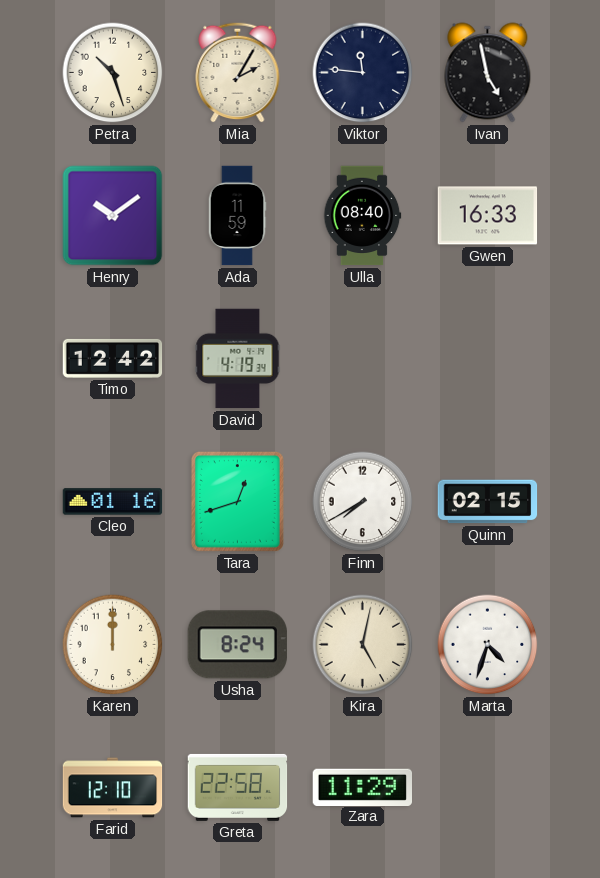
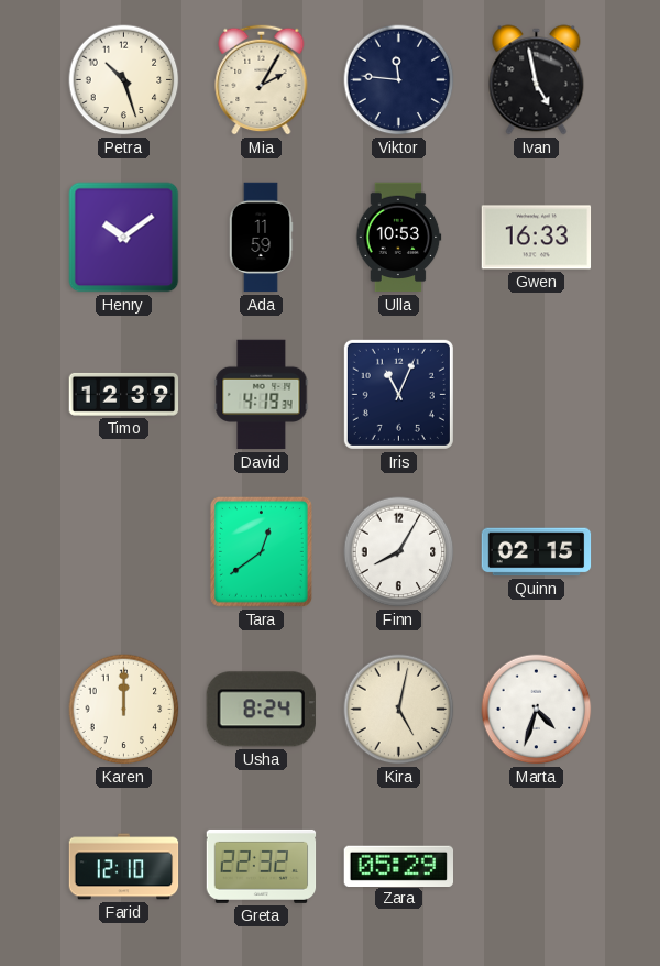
Ulla: 08:40 -> 10:53
Timo: 12:42 -> 12:39
Iris: none -> 11:04
Cleo: 01:16 -> none
Tara: 12:42 -> 12:39
Finn: 7:40 -> 8:05
Greta: 22:58 -> 22:32
Zara: 11:29 -> 05:29
